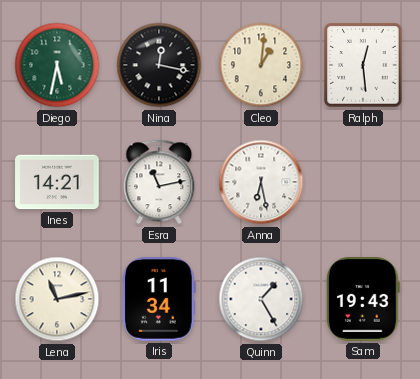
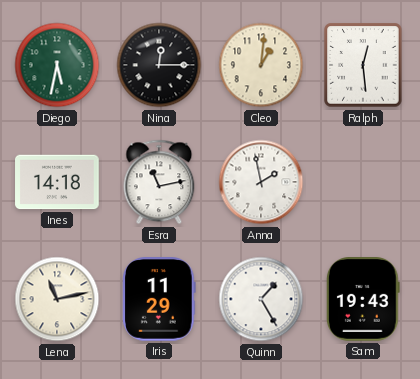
Nina: 12:17 -> 12:15
Ines: 14:21 -> 14:18
Anna: 6:28 -> 1:58
Iris: 11:34 -> 11:29
